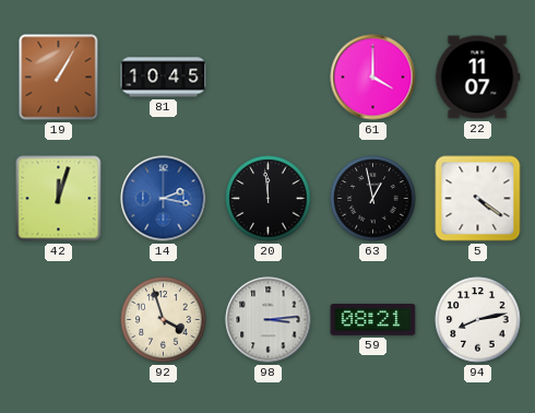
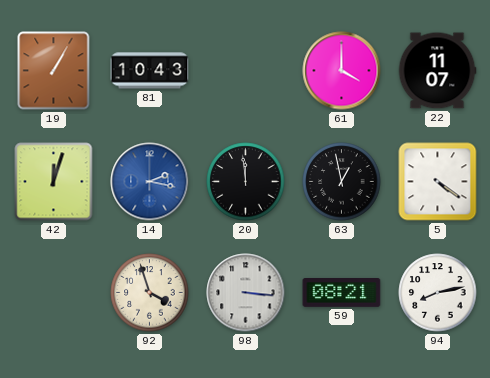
81: 10:45 -> 10:43
98: 3:14 -> 3:16
